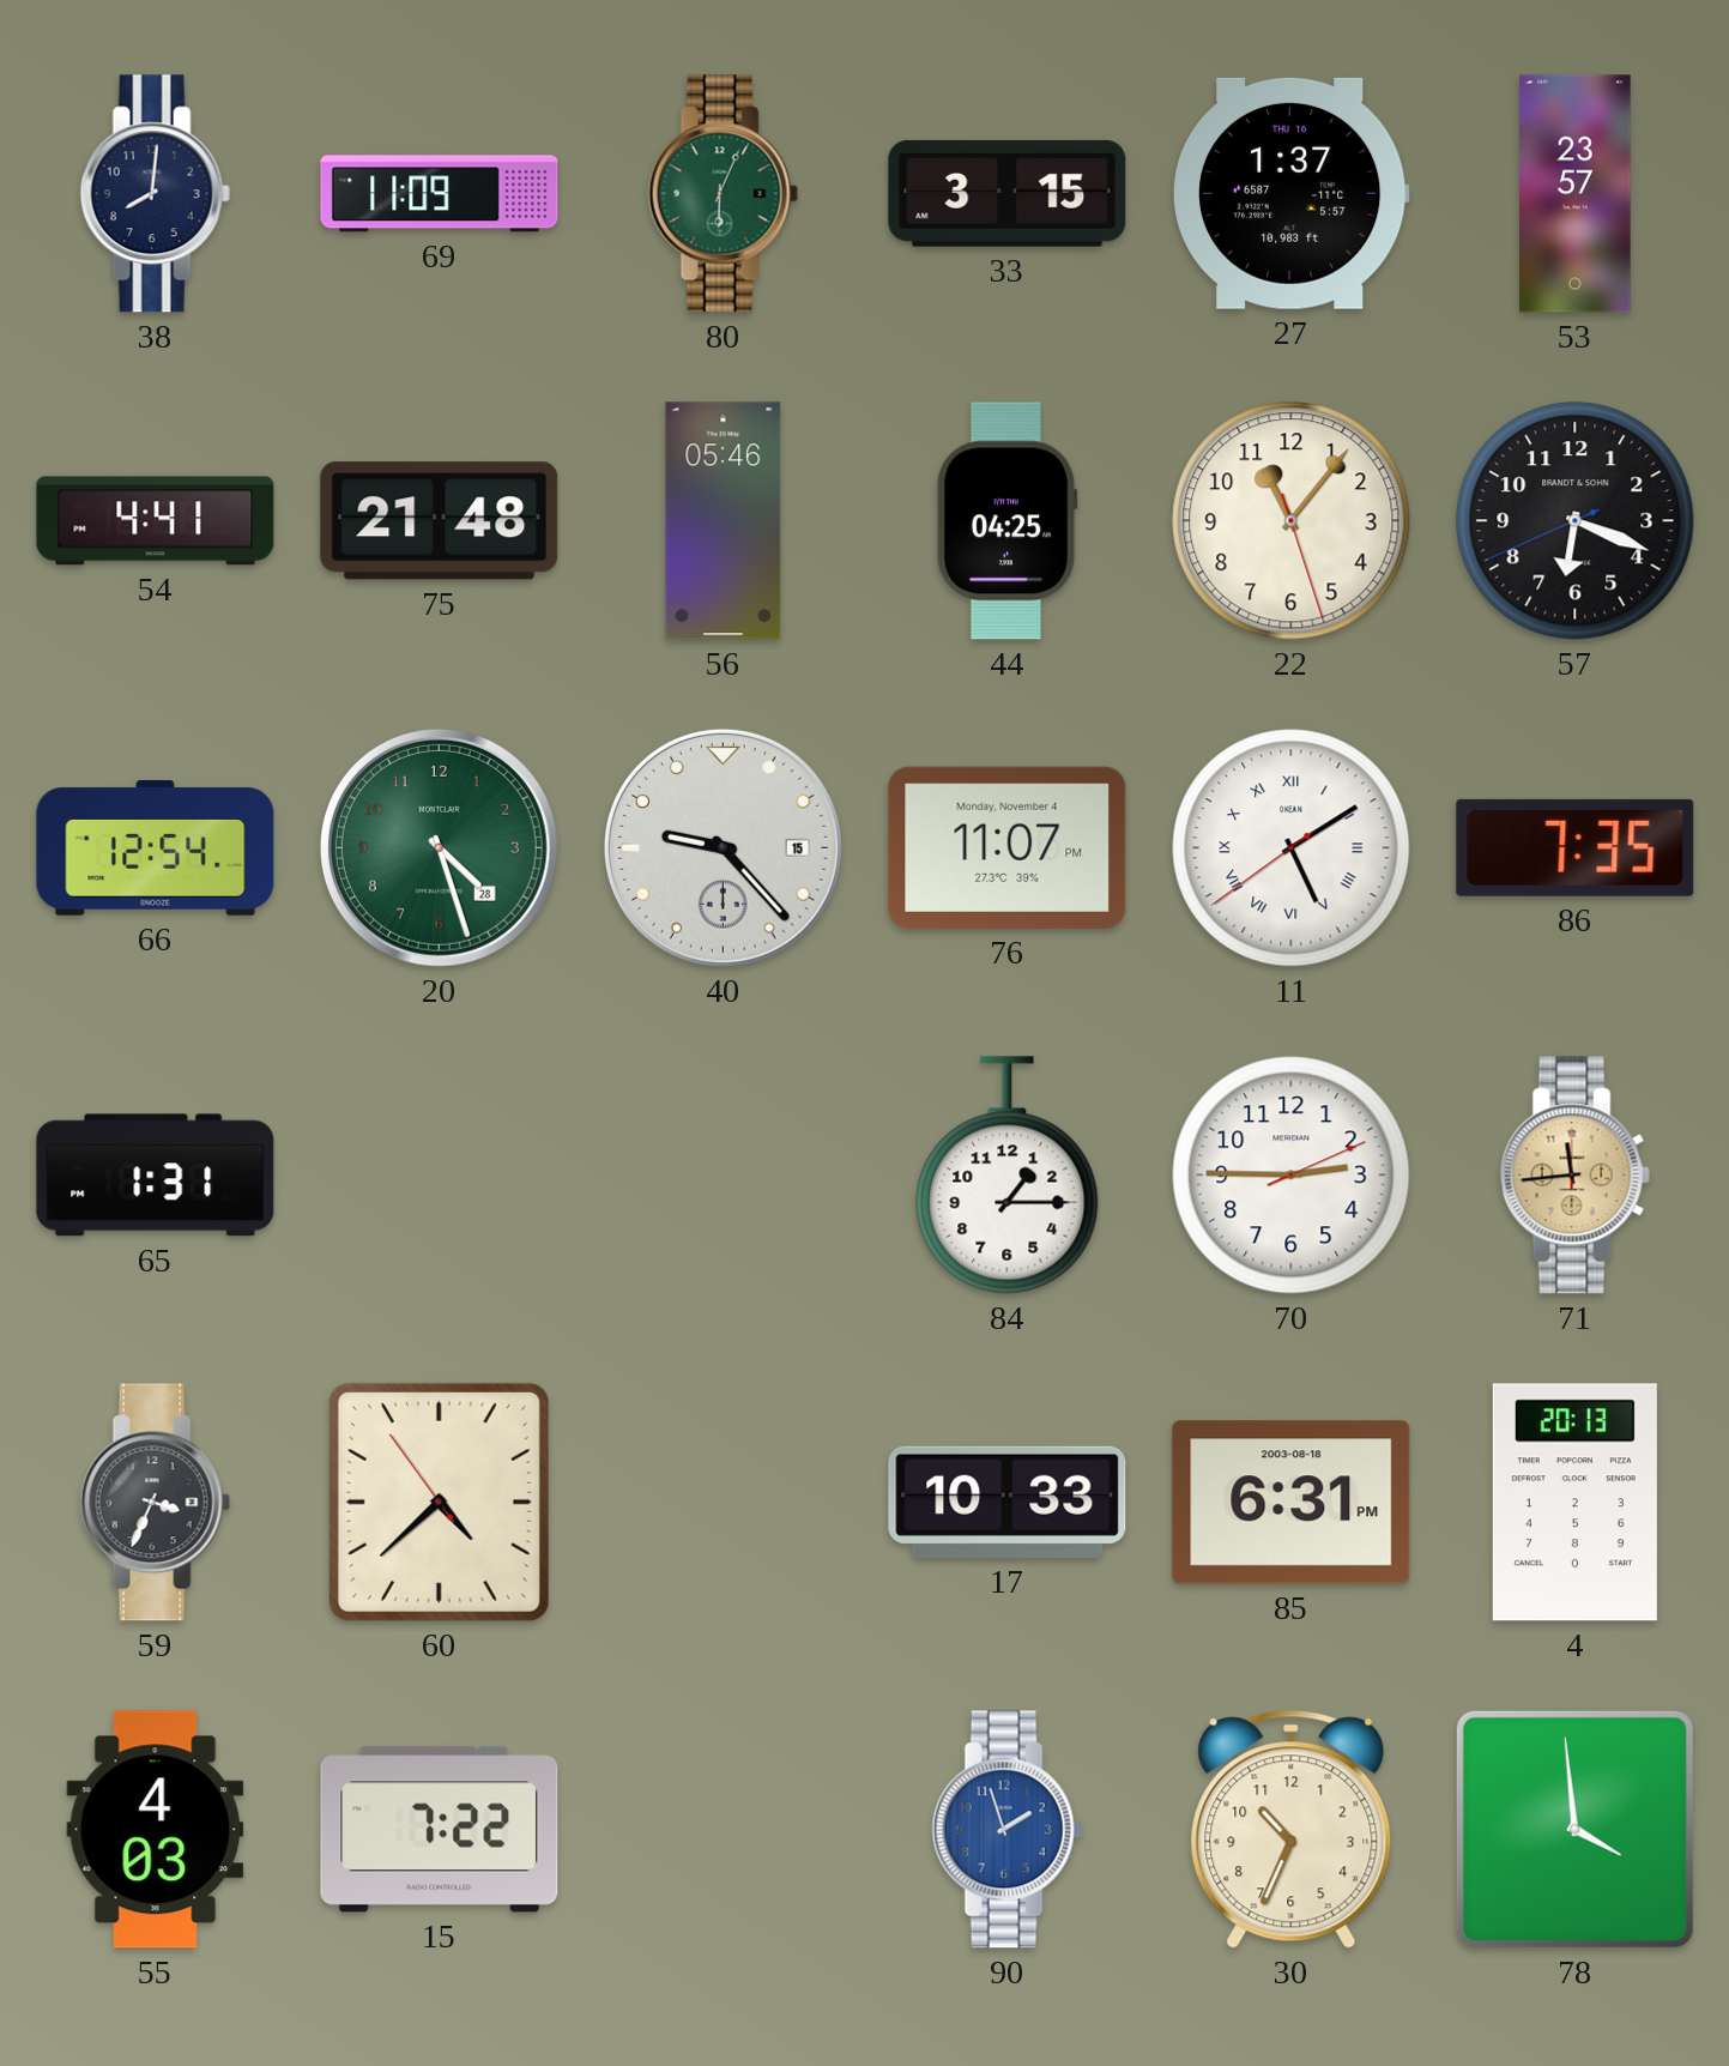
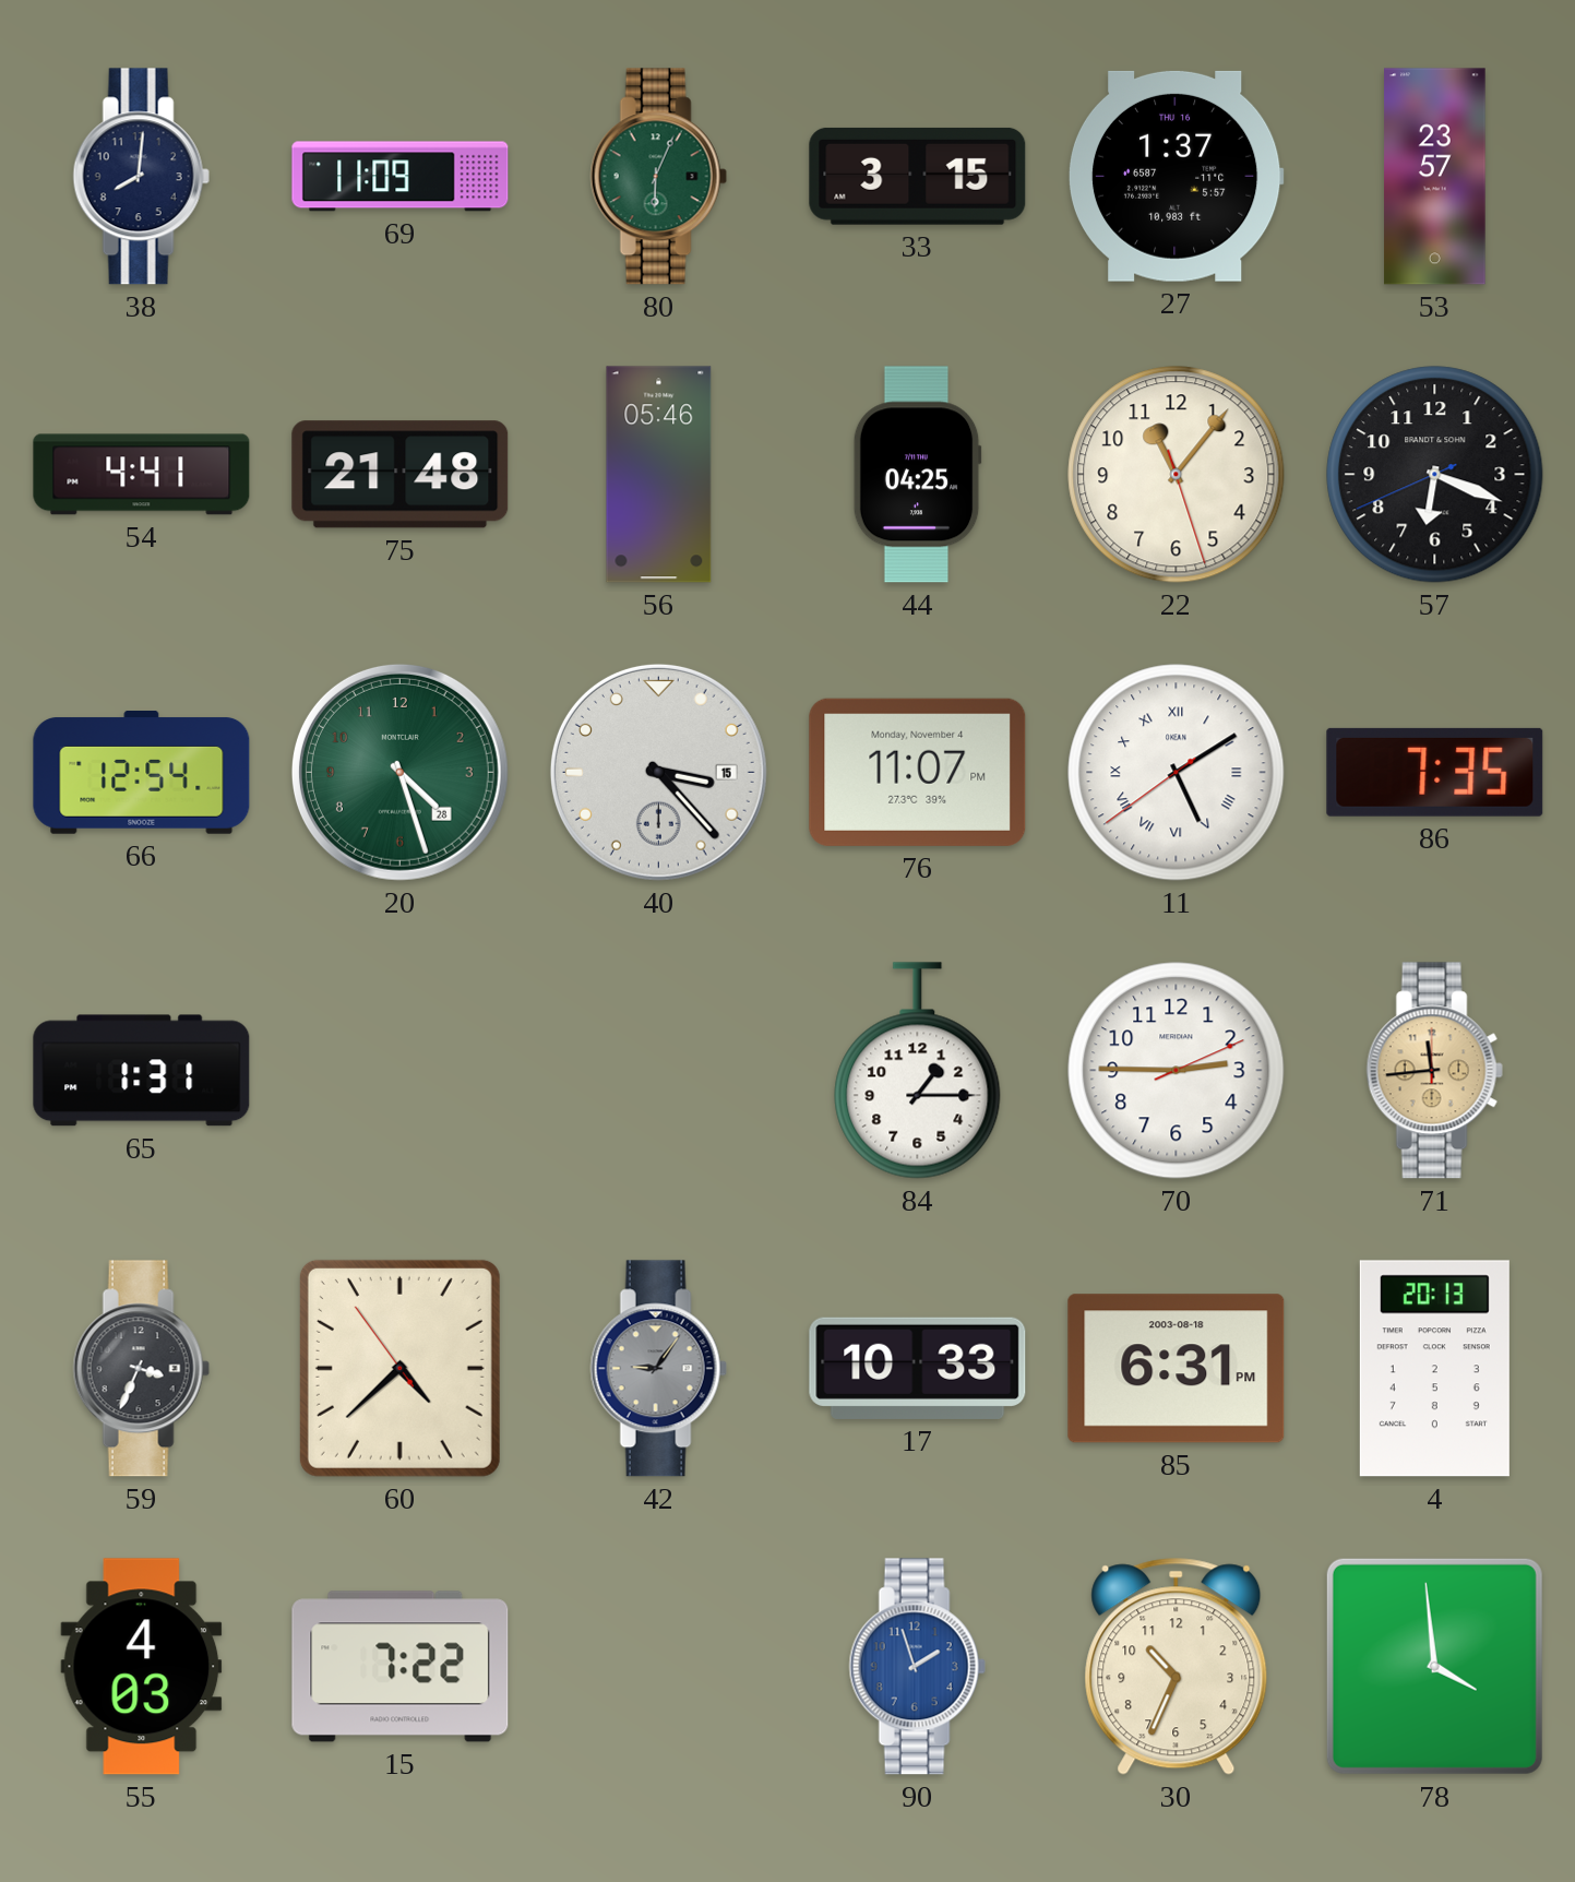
40: 9:23 -> 3:23
42: none -> 9:06
